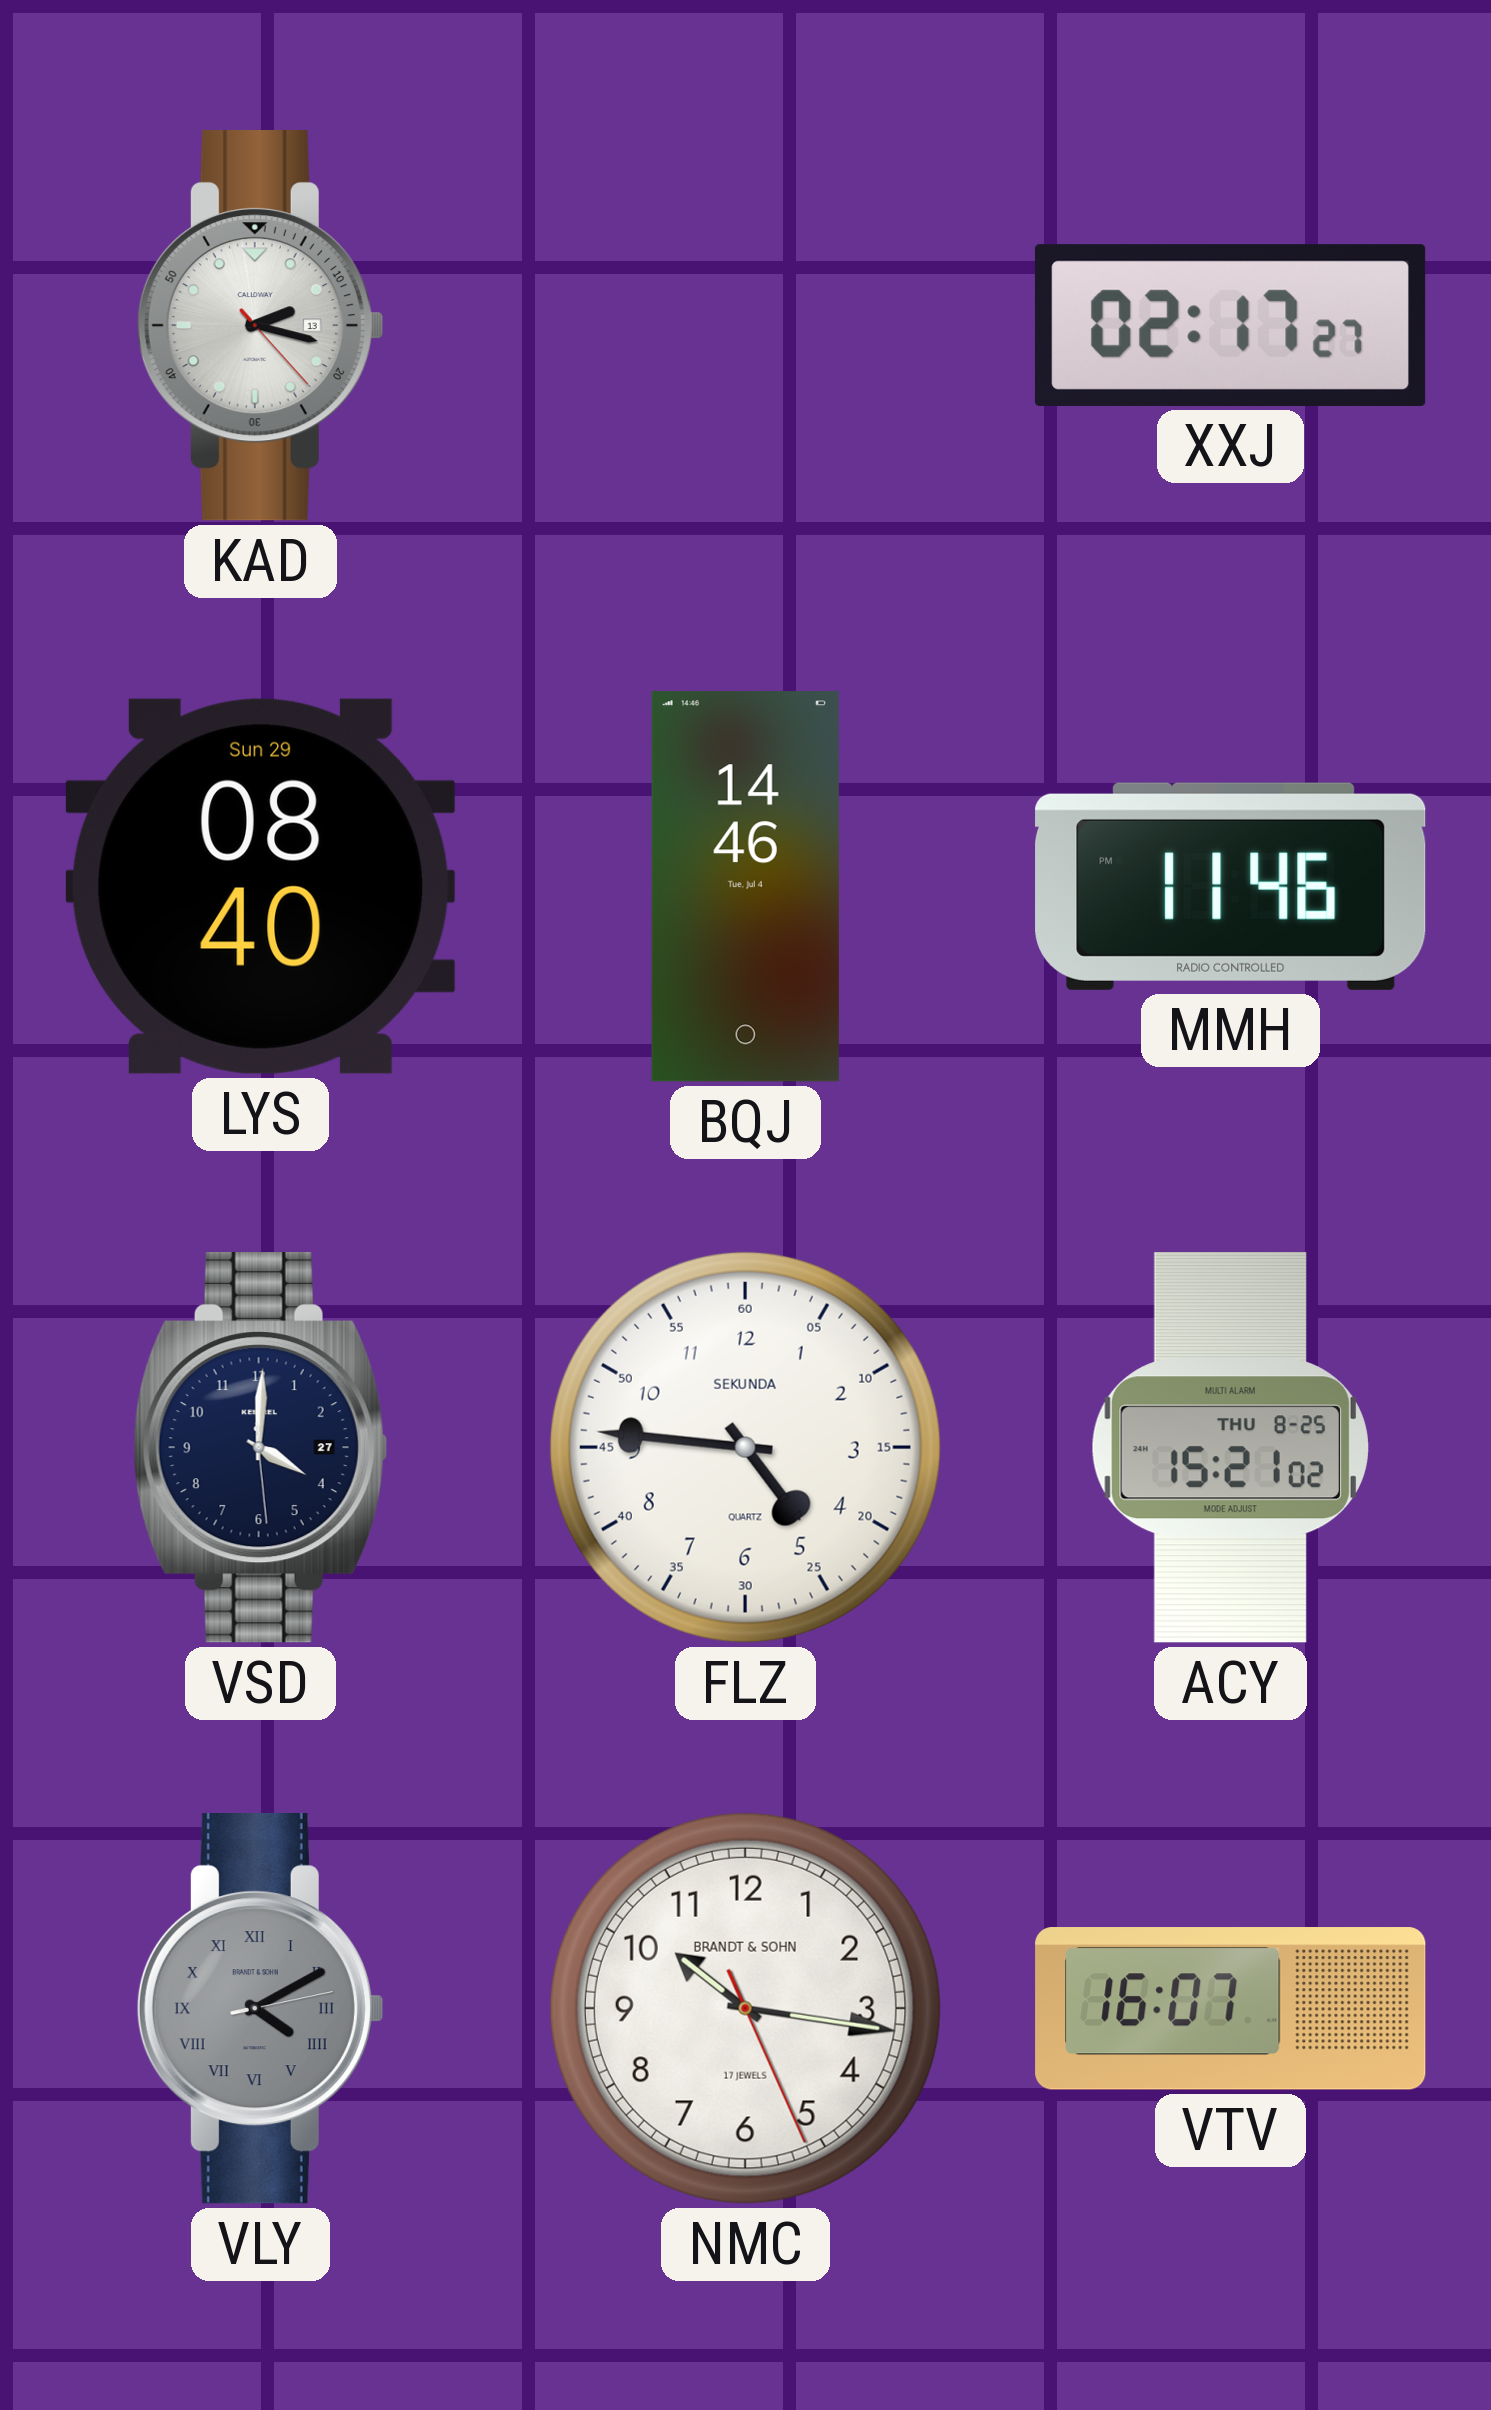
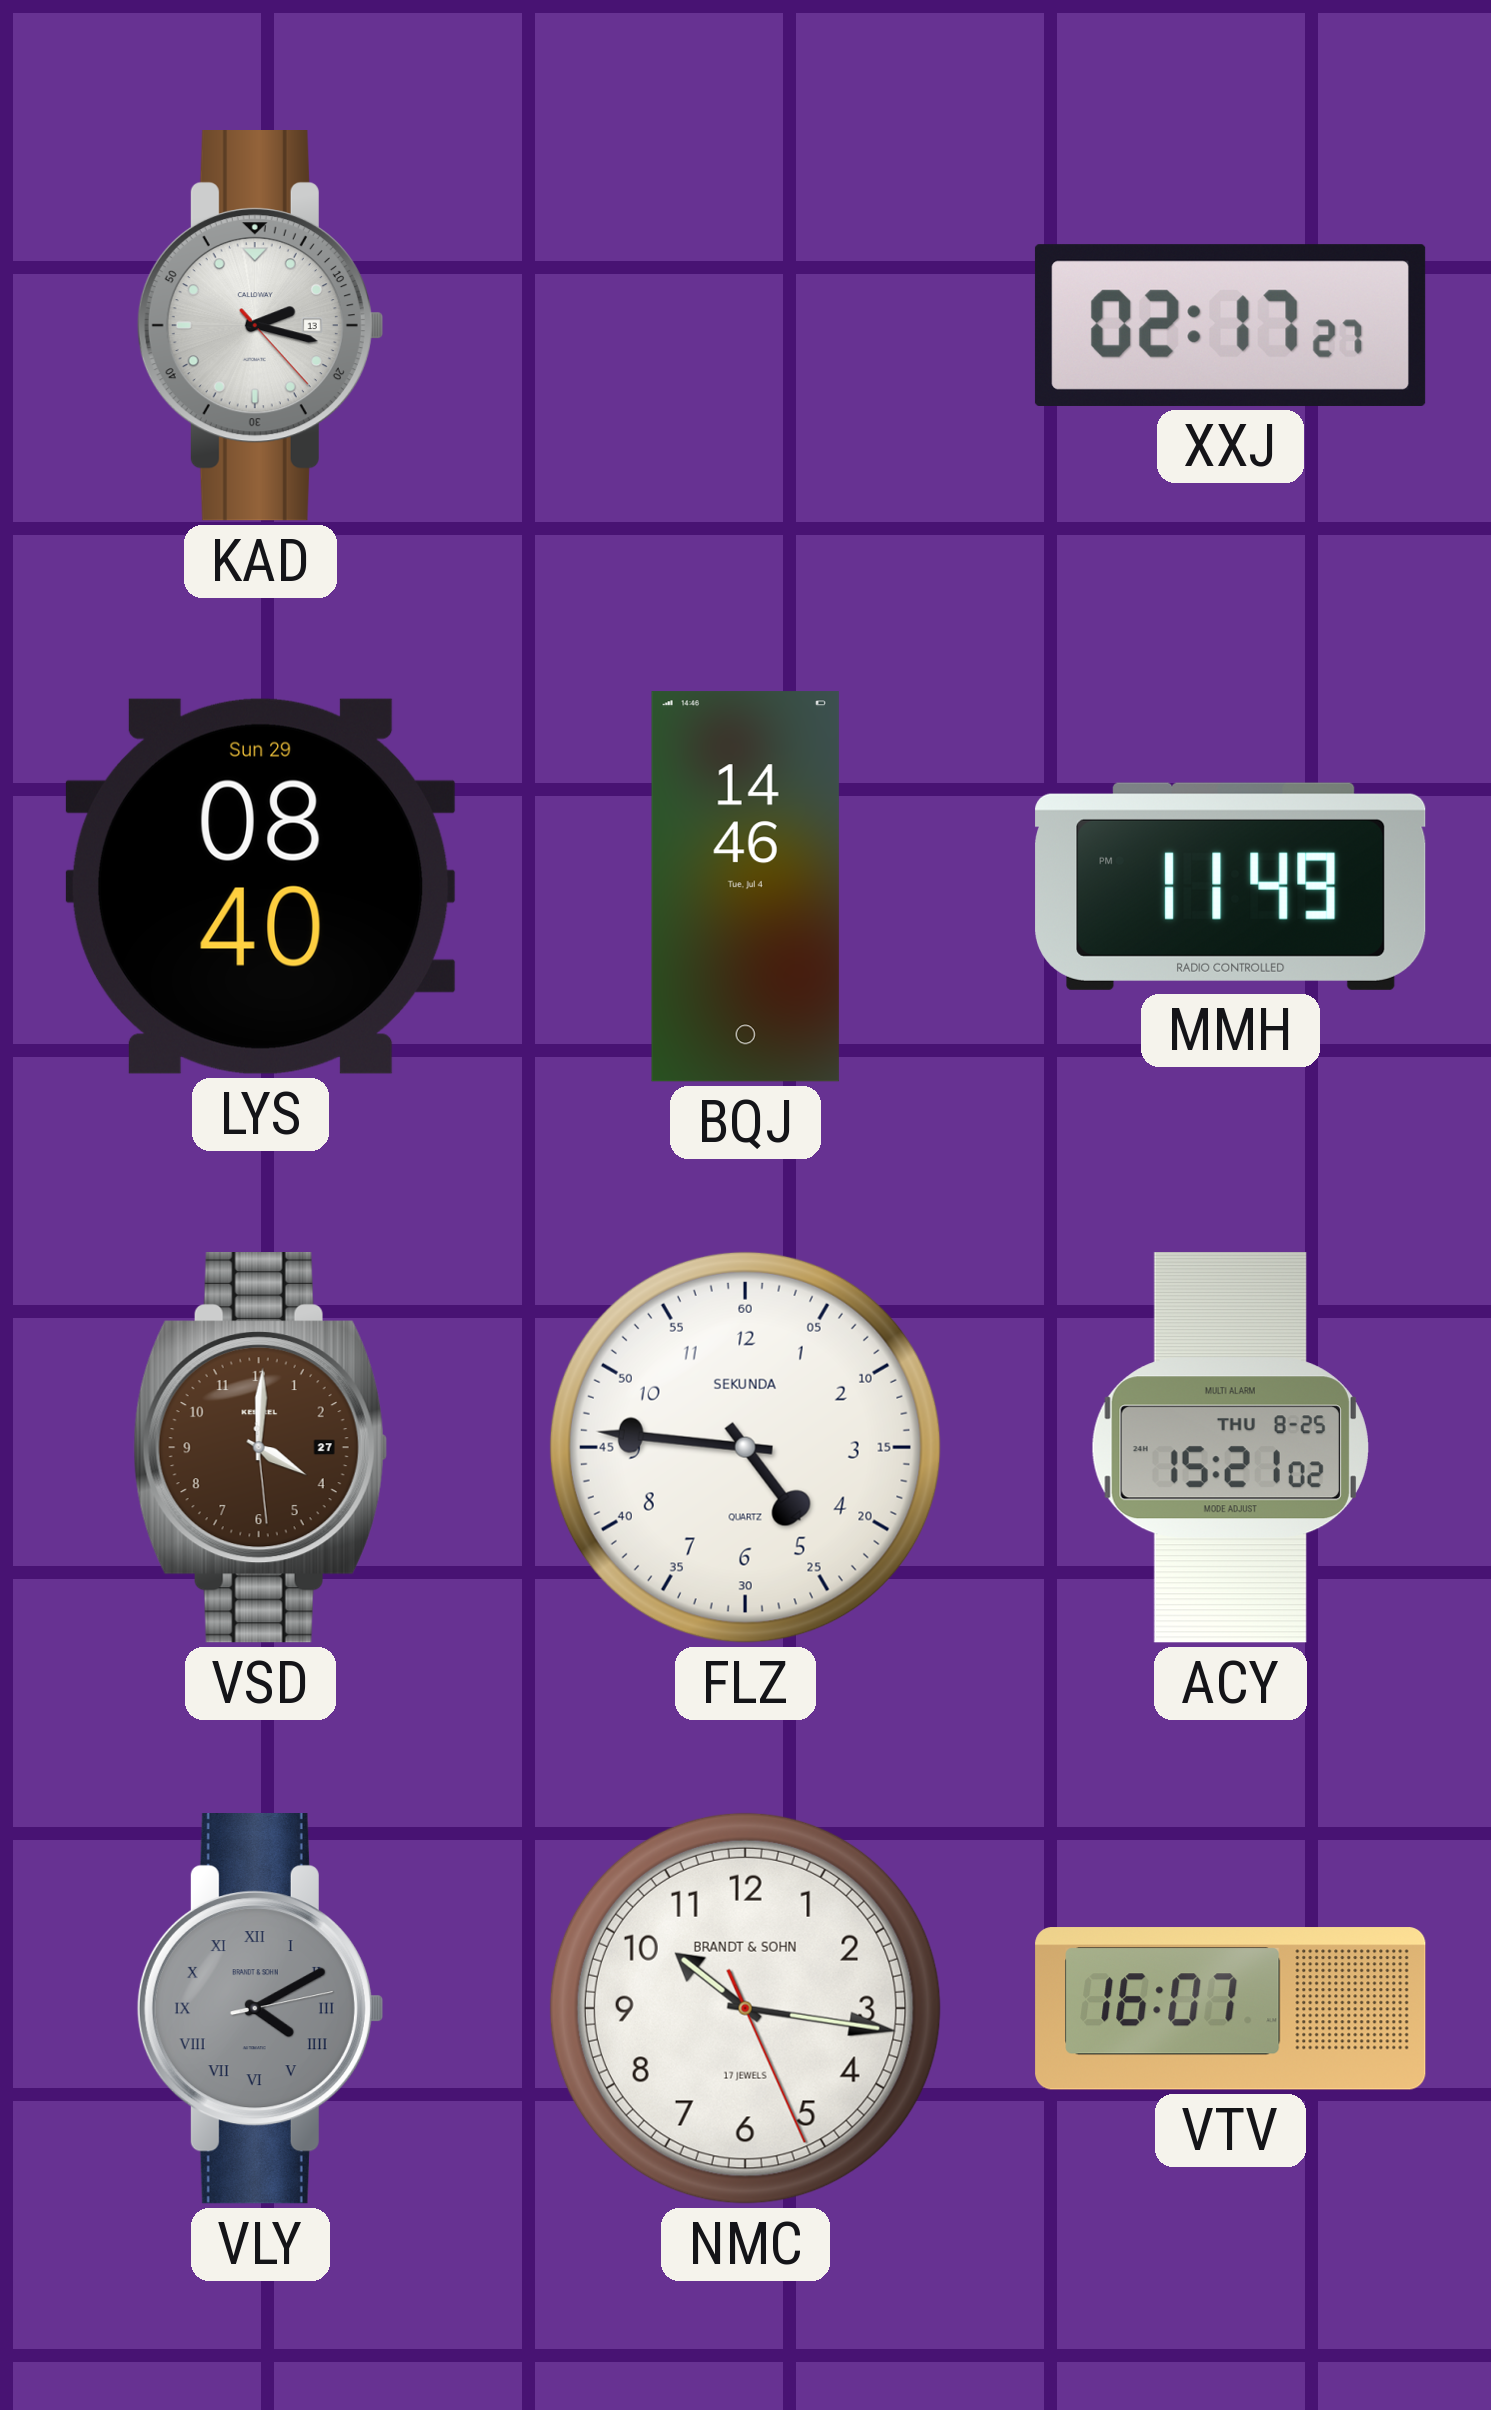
MMH: 11:46 -> 11:49
VSD dial: navy -> brown
